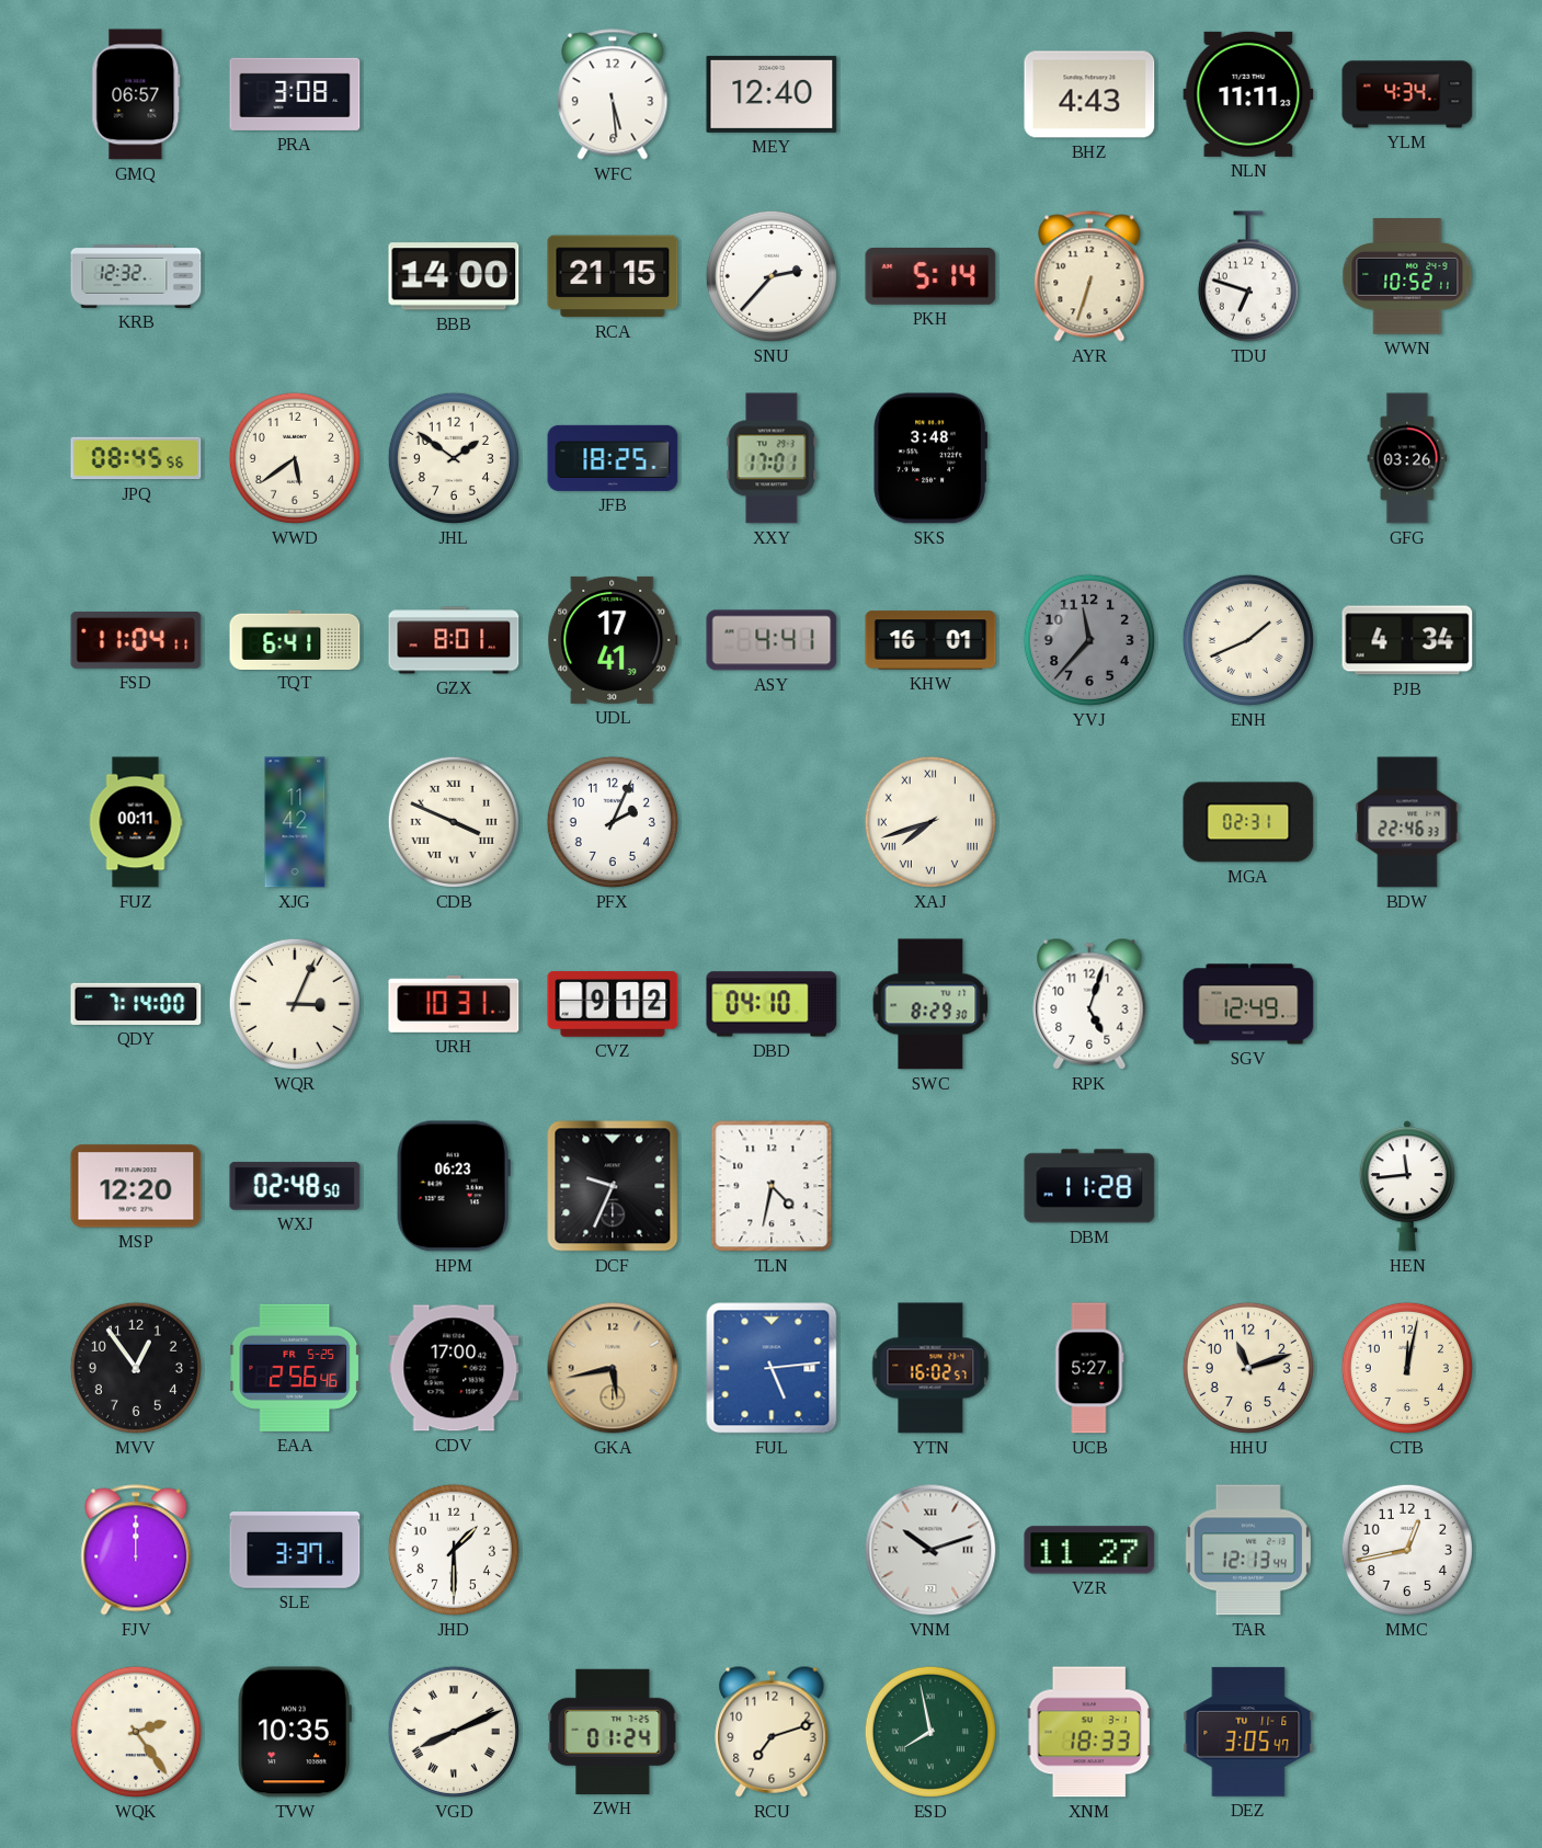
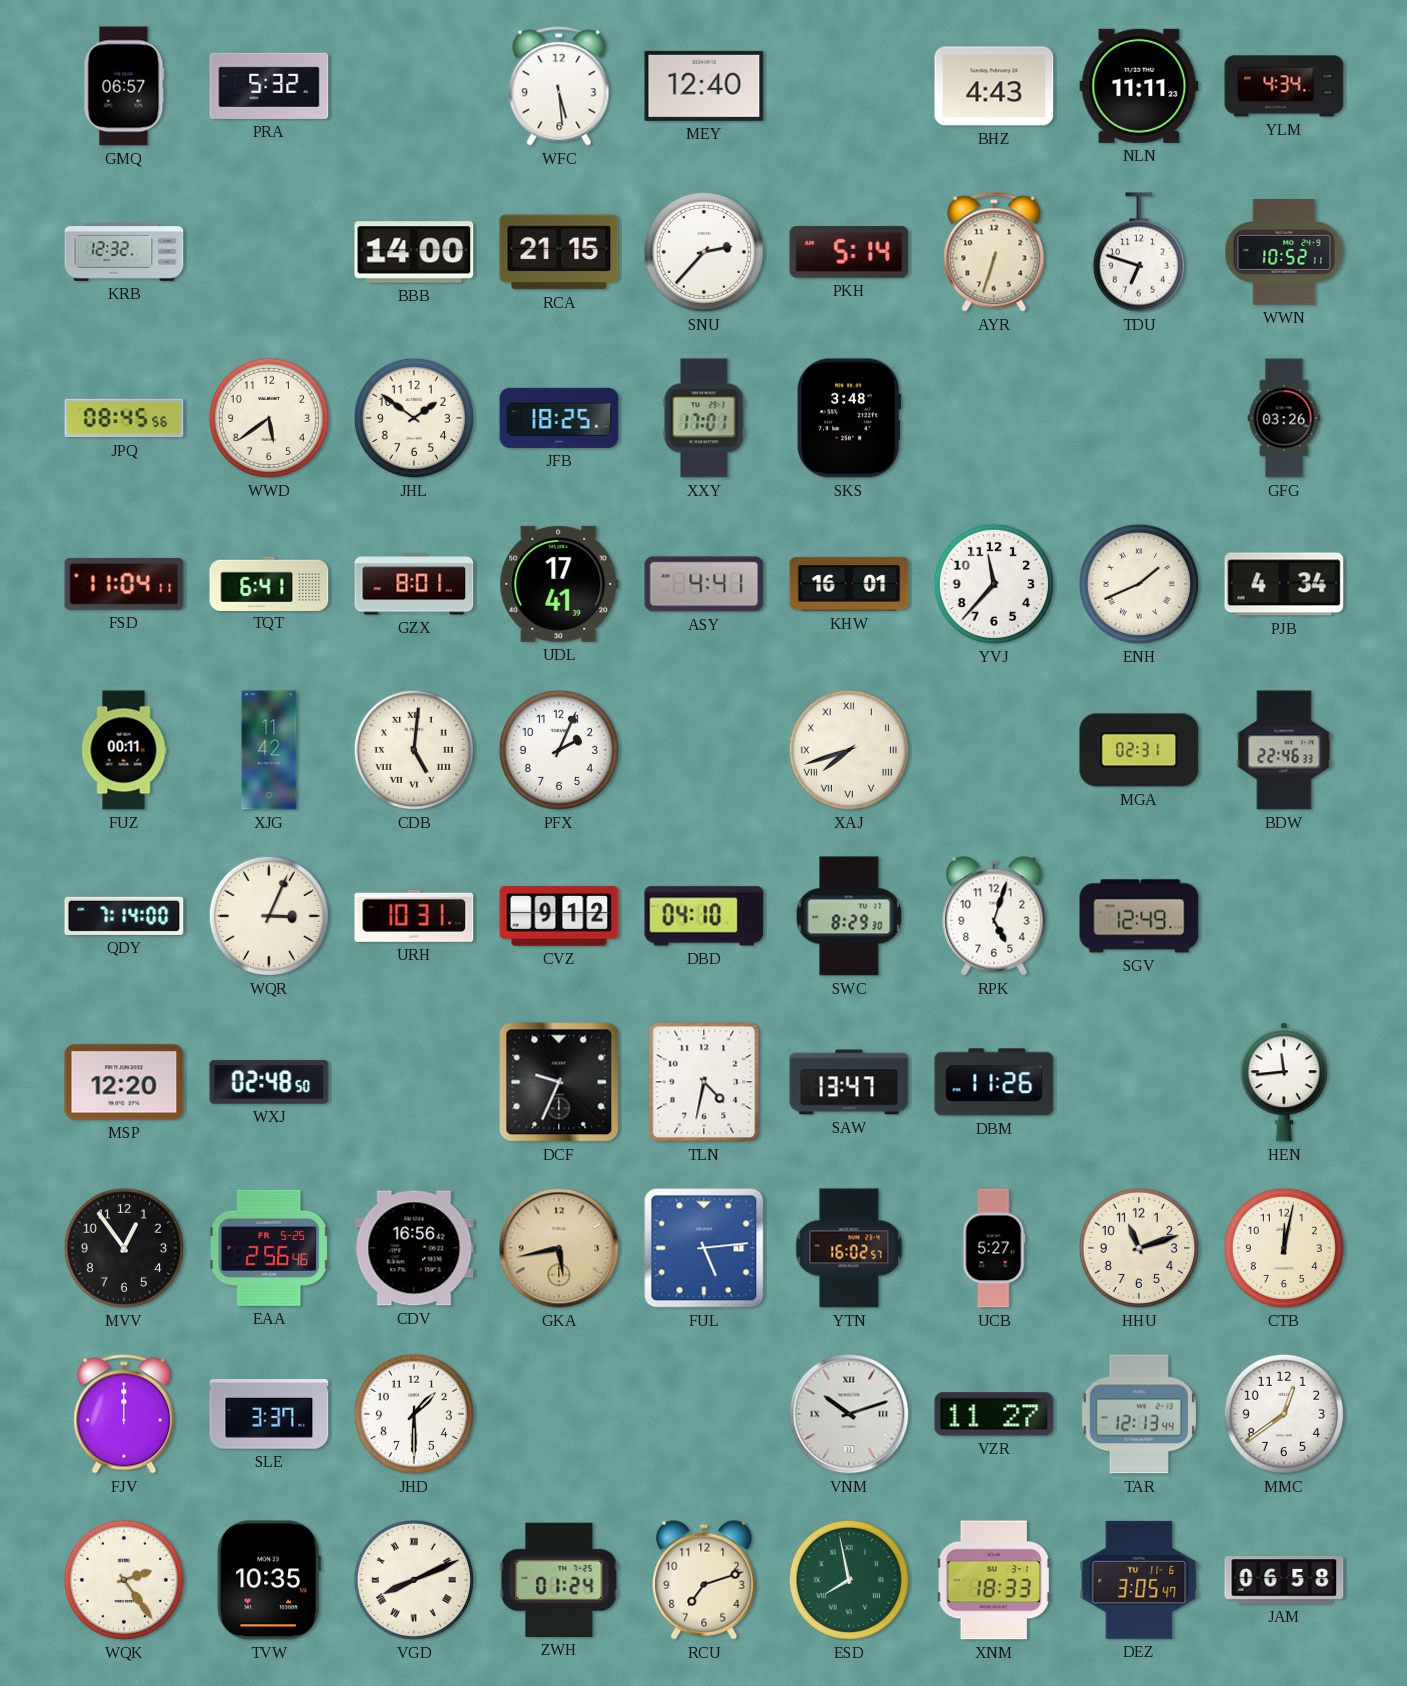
PRA: 3:08 -> 5:32
YVJ dial: grey -> white
CDB: 3:49 -> 5:01
HPM: 06:23 -> none
SAW: none -> 13:47
DBM: 11:28 -> 11:26
CDV: 17:00 -> 16:56
MMC: 12:43 -> 12:39
JAM: none -> 06:58
